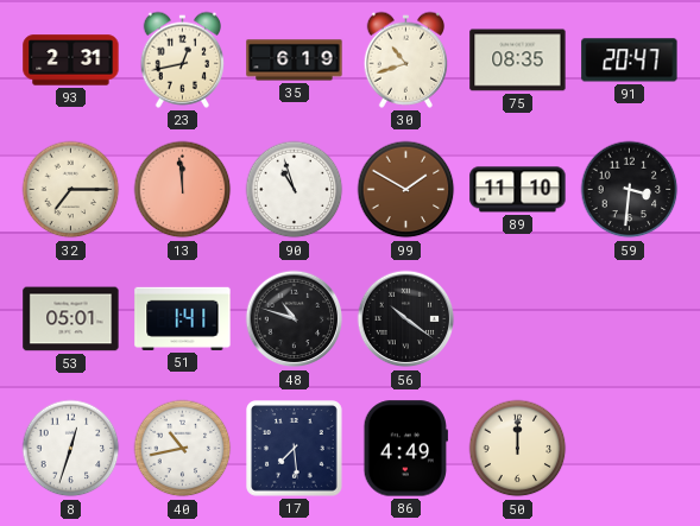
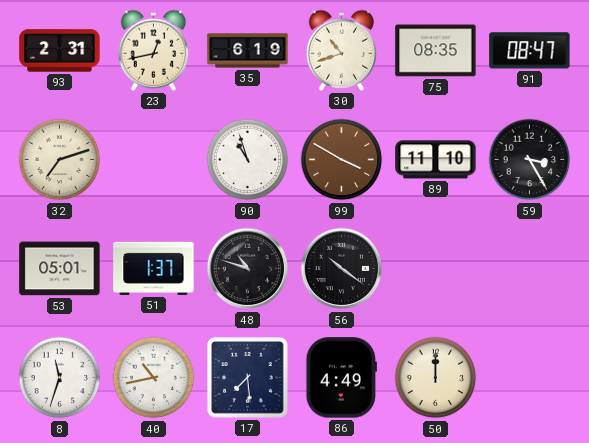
91: 20:47 -> 08:47
32: 7:15 -> 7:12
13: 11:59 -> none
99: 1:50 -> 3:50
59: 3:31 -> 3:25
51: 1:41 -> 1:37
8: 12:33 -> 11:33
